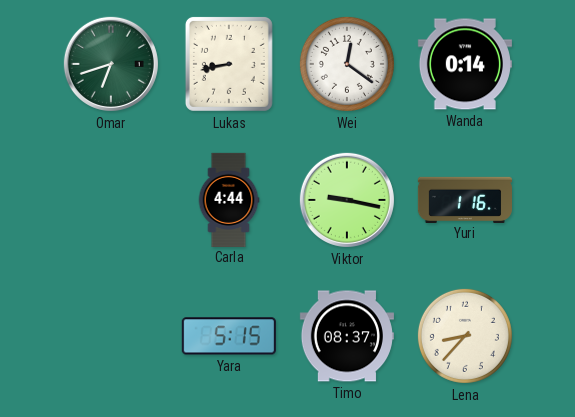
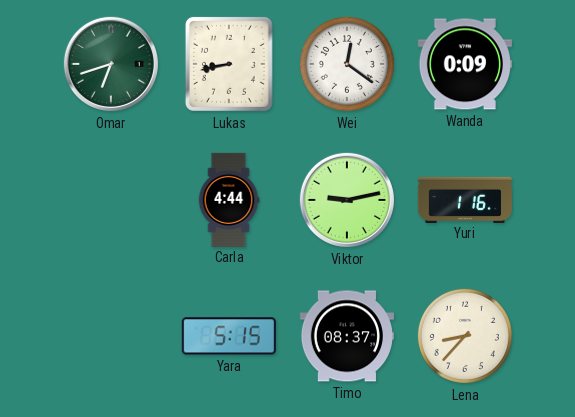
Wanda: 0:14 -> 0:09
Viktor: 9:17 -> 9:13
